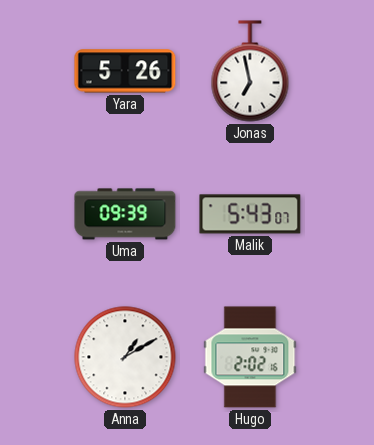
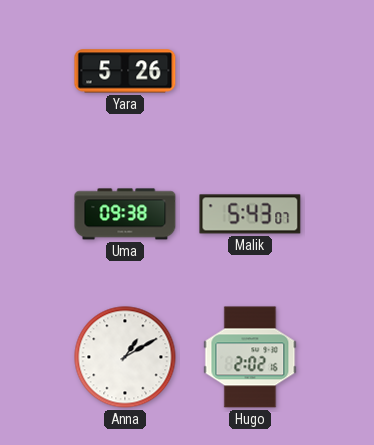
Jonas: 6:58 -> none
Uma: 09:39 -> 09:38
